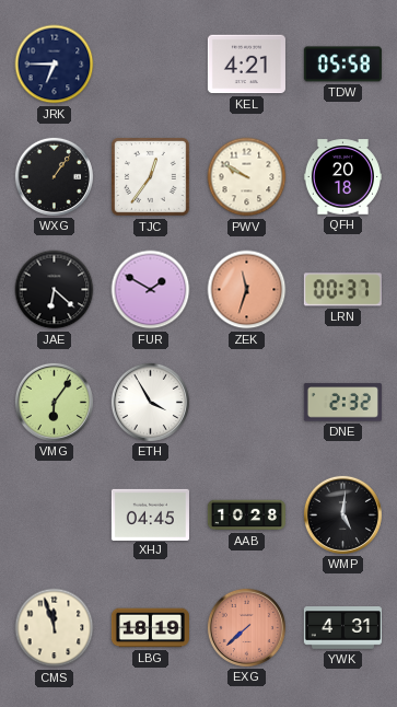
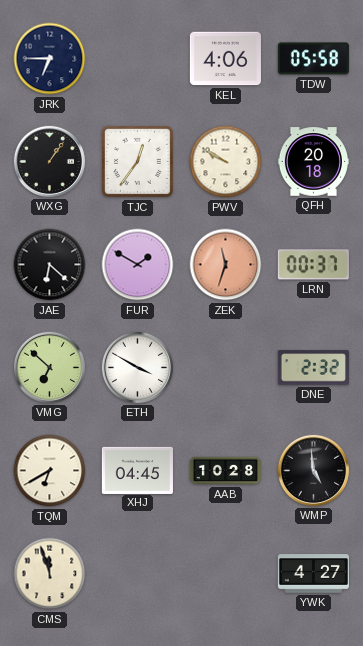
KEL: 4:21 -> 4:06
VMG: 6:06 -> 6:52
ETH: 3:55 -> 3:50
TQM: none -> 6:40
WMP: 5:01 -> 4:59
LBG: 18:19 -> none
EXG: 7:38 -> none
YWK: 4:31 -> 4:27
